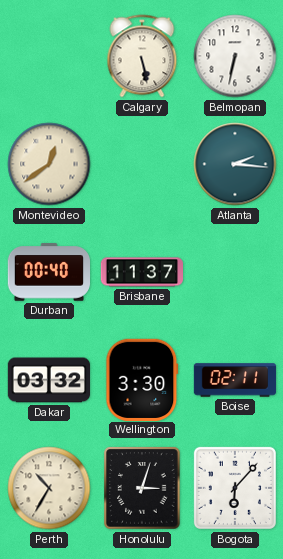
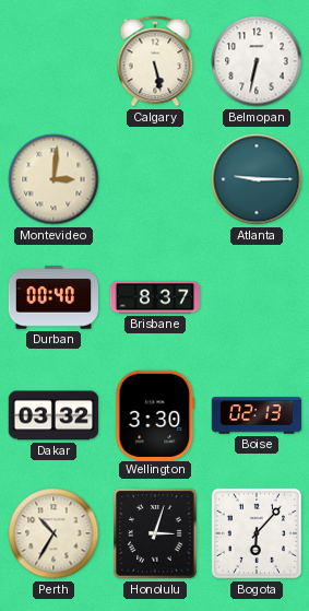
Montevideo: 12:39 -> 3:01
Atlanta: 2:16 -> 9:15
Brisbane: 11:37 -> 8:37
Boise: 02:11 -> 02:13
